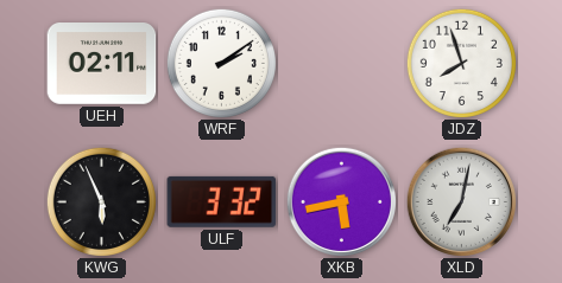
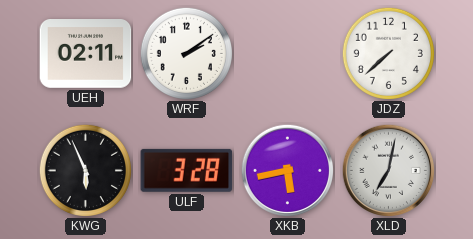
JDZ: 7:57 -> 7:38
ULF: 3:32 -> 3:28
